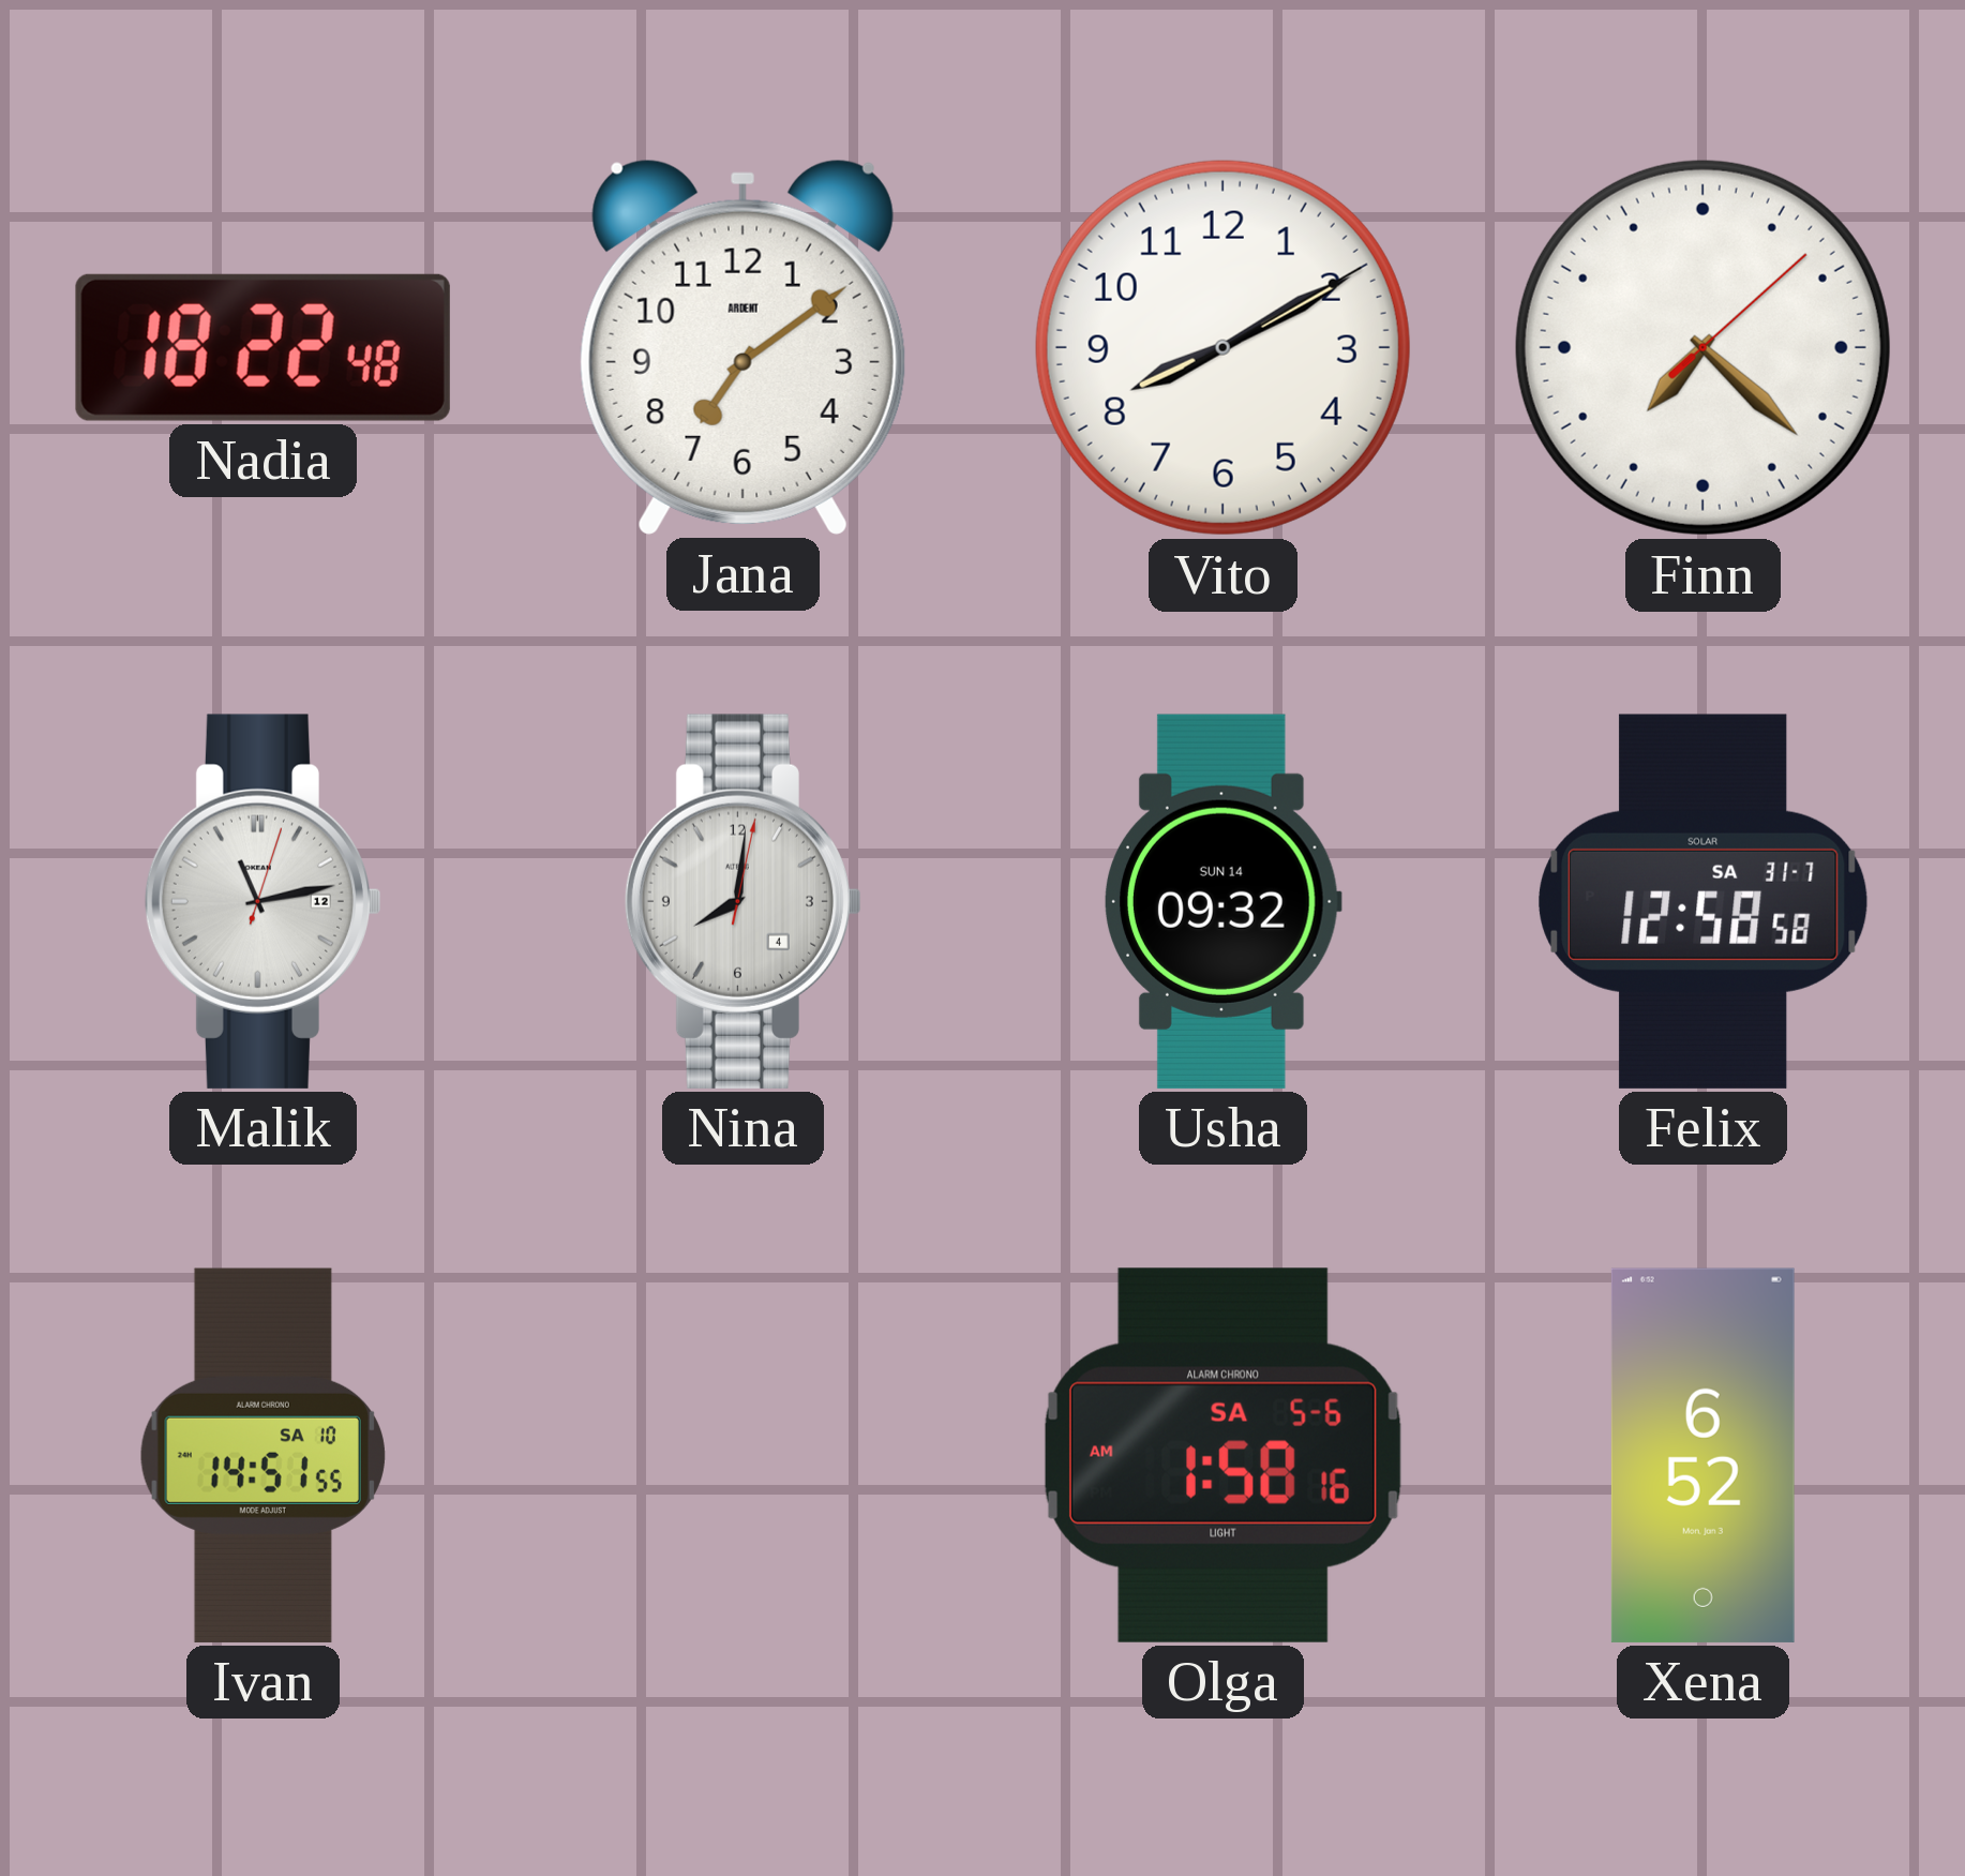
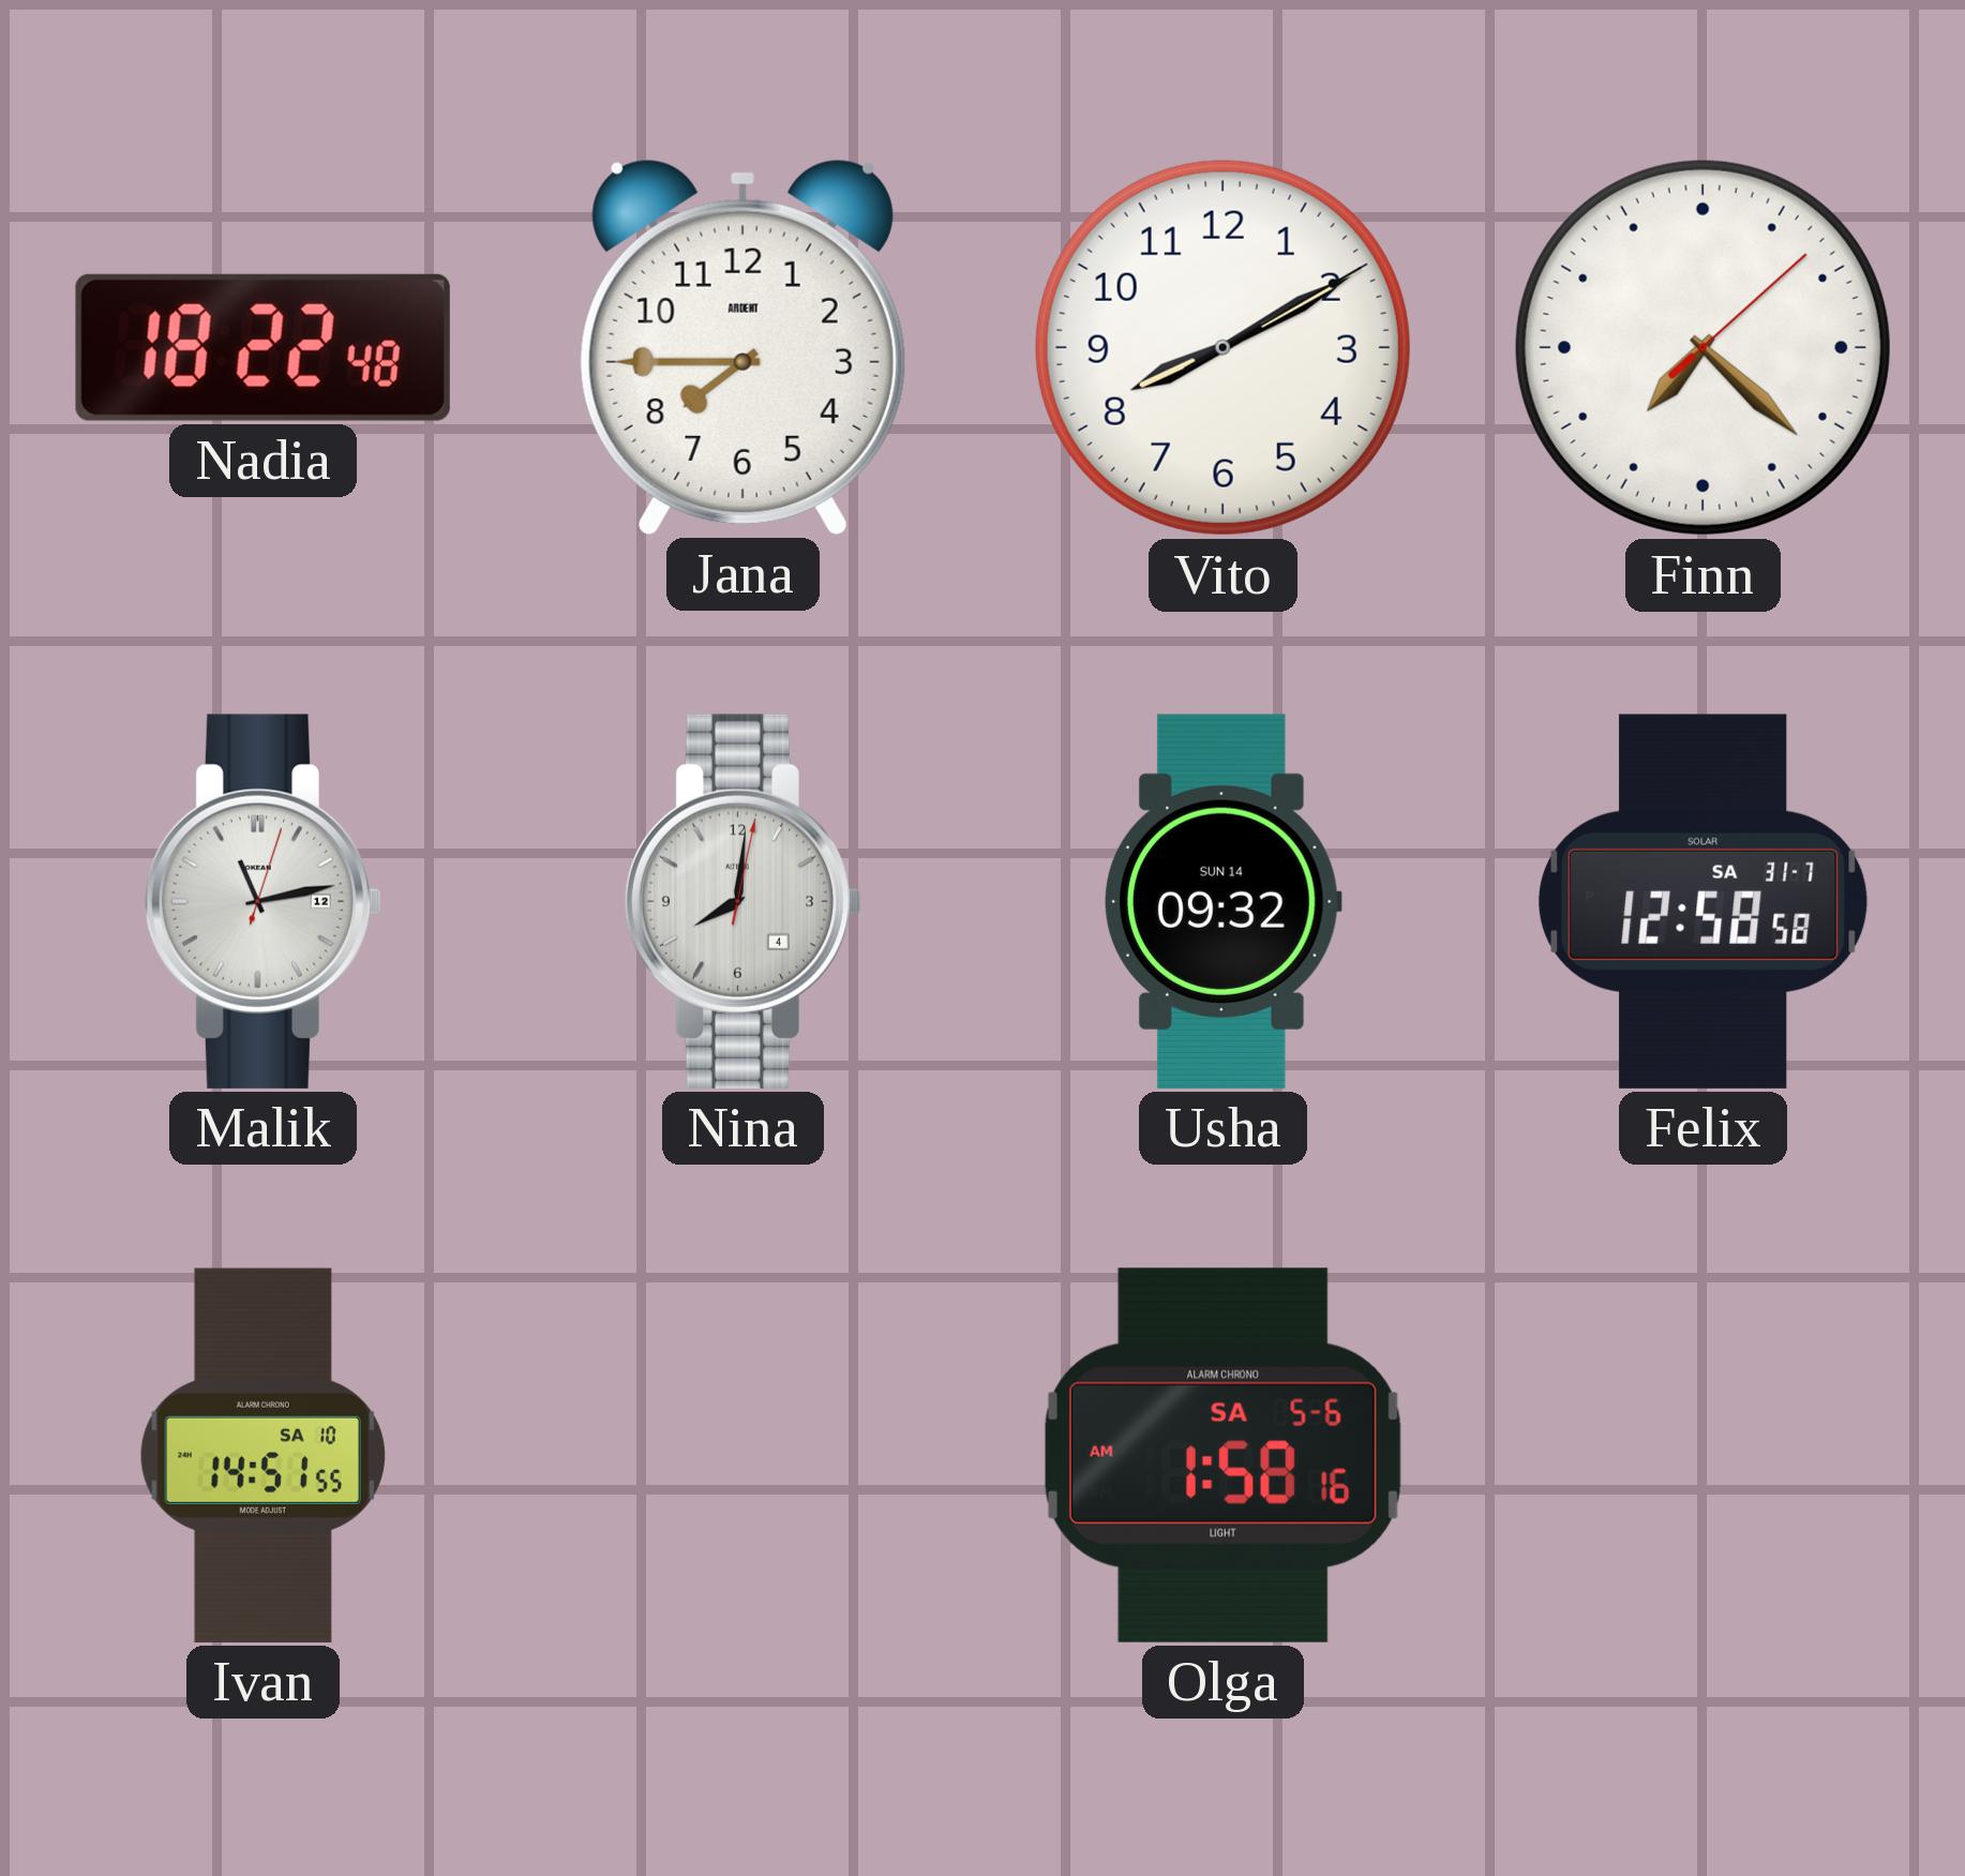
Jana: 7:09 -> 7:45
Xena: 6:52 -> none
